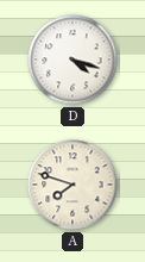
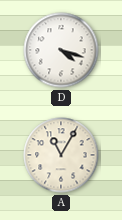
A: 7:48 -> 11:05
